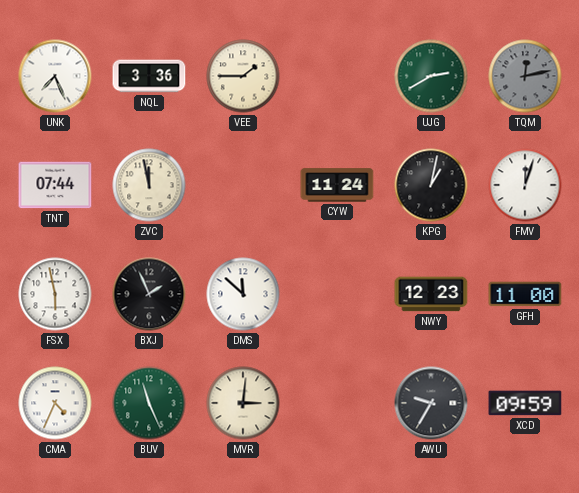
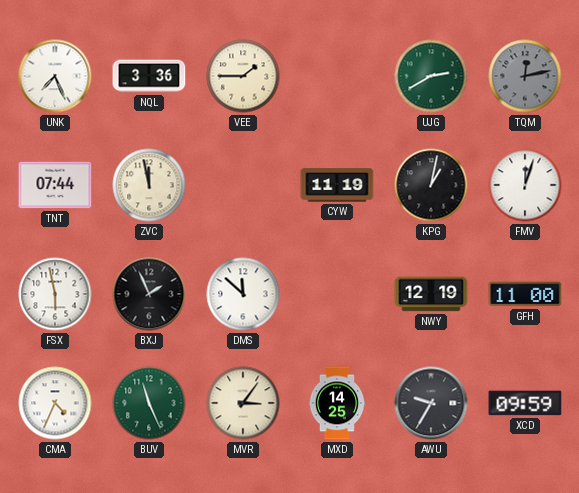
CYW: 11:24 -> 11:19
NWY: 12:23 -> 12:19
MVR: 3:01 -> 3:06
MXD: none -> 14:25
